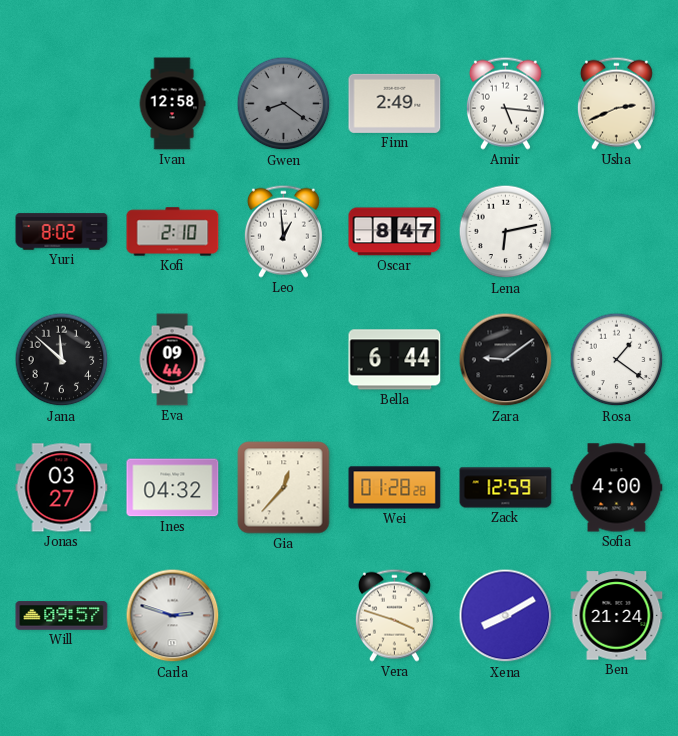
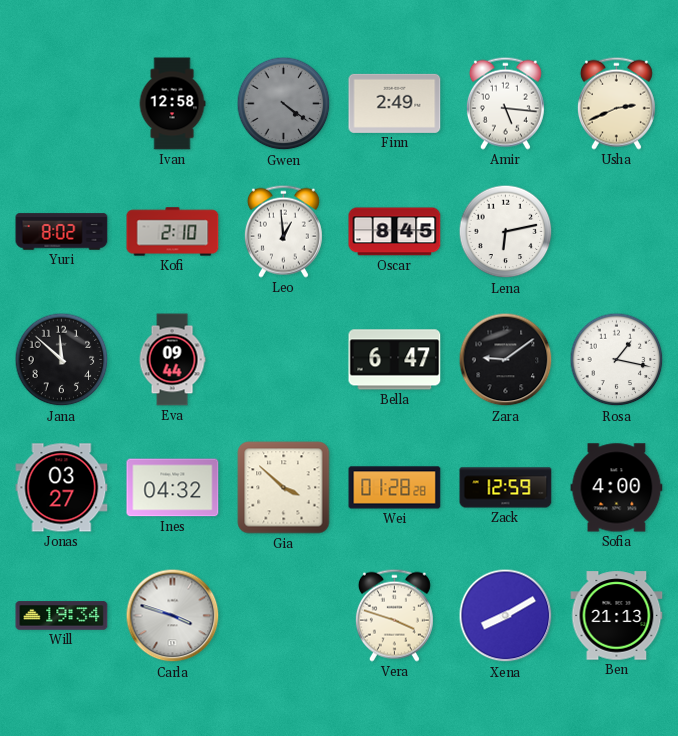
Gwen: 8:21 -> 4:21
Oscar: 8:47 -> 8:45
Bella: 6:44 -> 6:47
Rosa: 1:21 -> 1:17
Gia: 12:37 -> 3:52
Will: 09:57 -> 19:34
Carla: 2:48 -> 3:48
Ben: 21:24 -> 21:13
